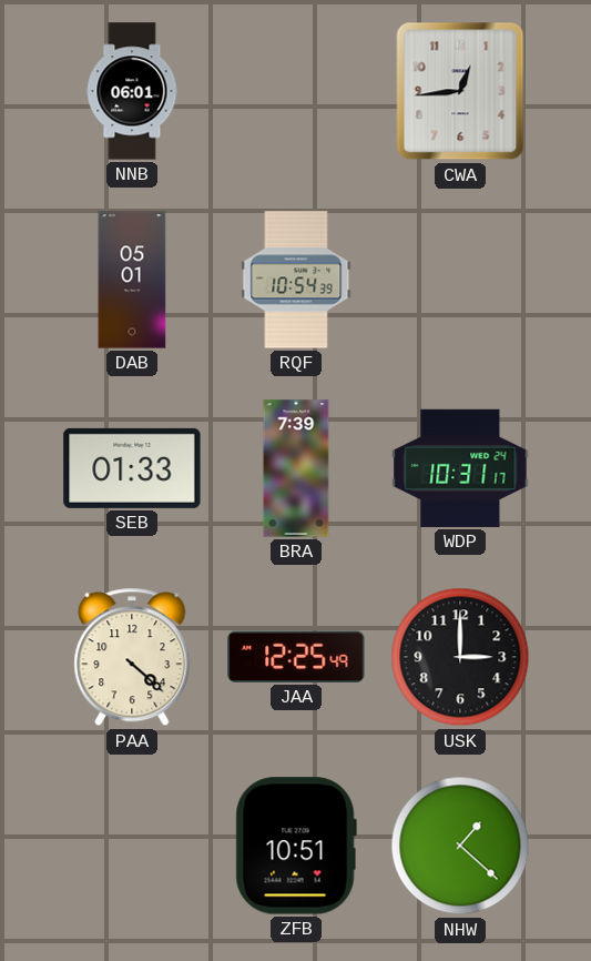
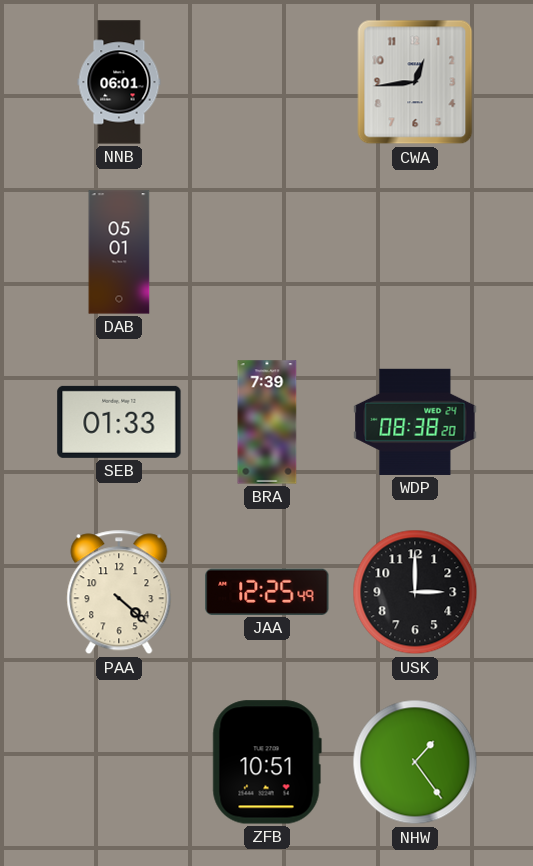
RQF: 10:54 -> none
WDP: 10:31 -> 08:38
NHW: 1:22 -> 1:24
